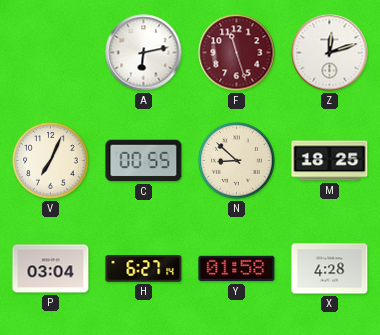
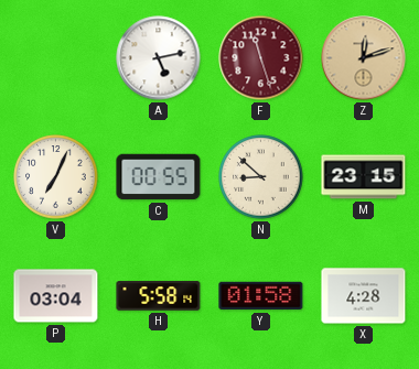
A: 6:13 -> 5:13
Z dial: white -> champagne
M: 18:25 -> 23:15
H: 6:27 -> 5:58
